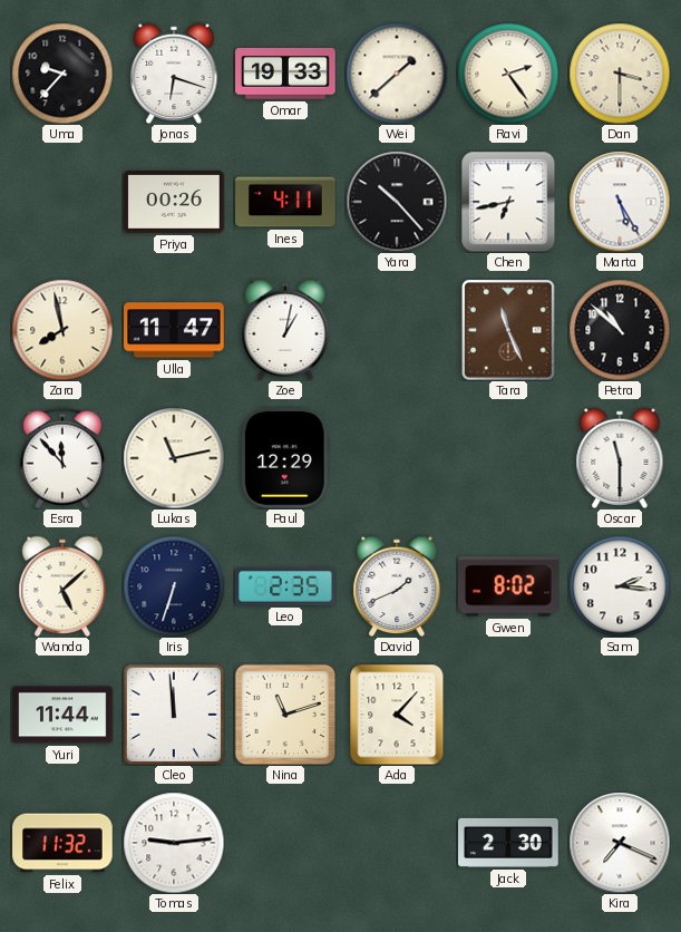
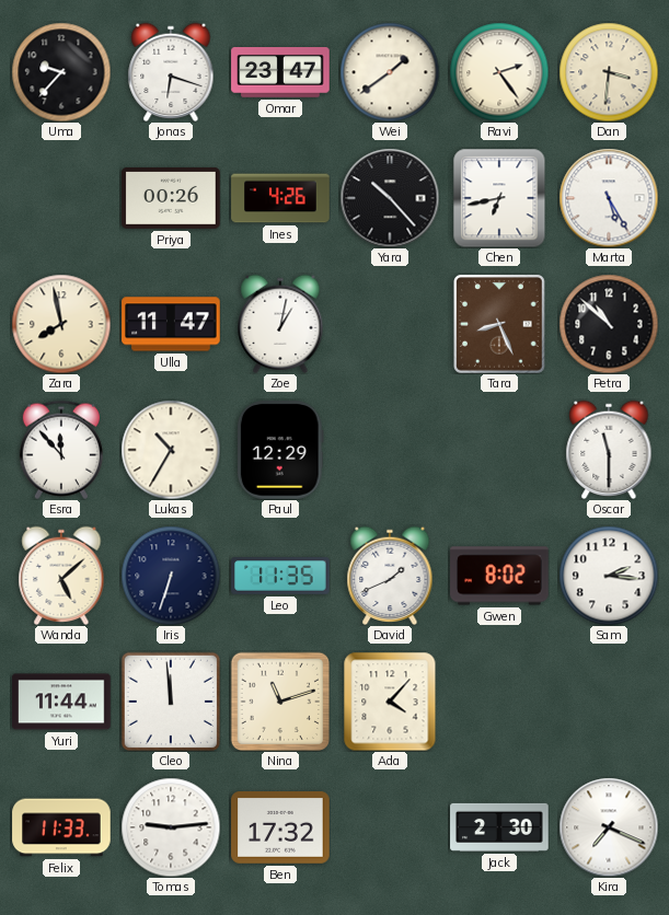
Omar: 19:33 -> 23:47
Wei: 1:38 -> 1:39
Dan: 3:30 -> 3:31
Ines: 4:11 -> 4:26
Tara: 11:26 -> 8:26
Lukas: 11:13 -> 10:35
Leo: 2:35 -> 11:35
Felix: 11:32 -> 11:33
Ben: none -> 17:32
